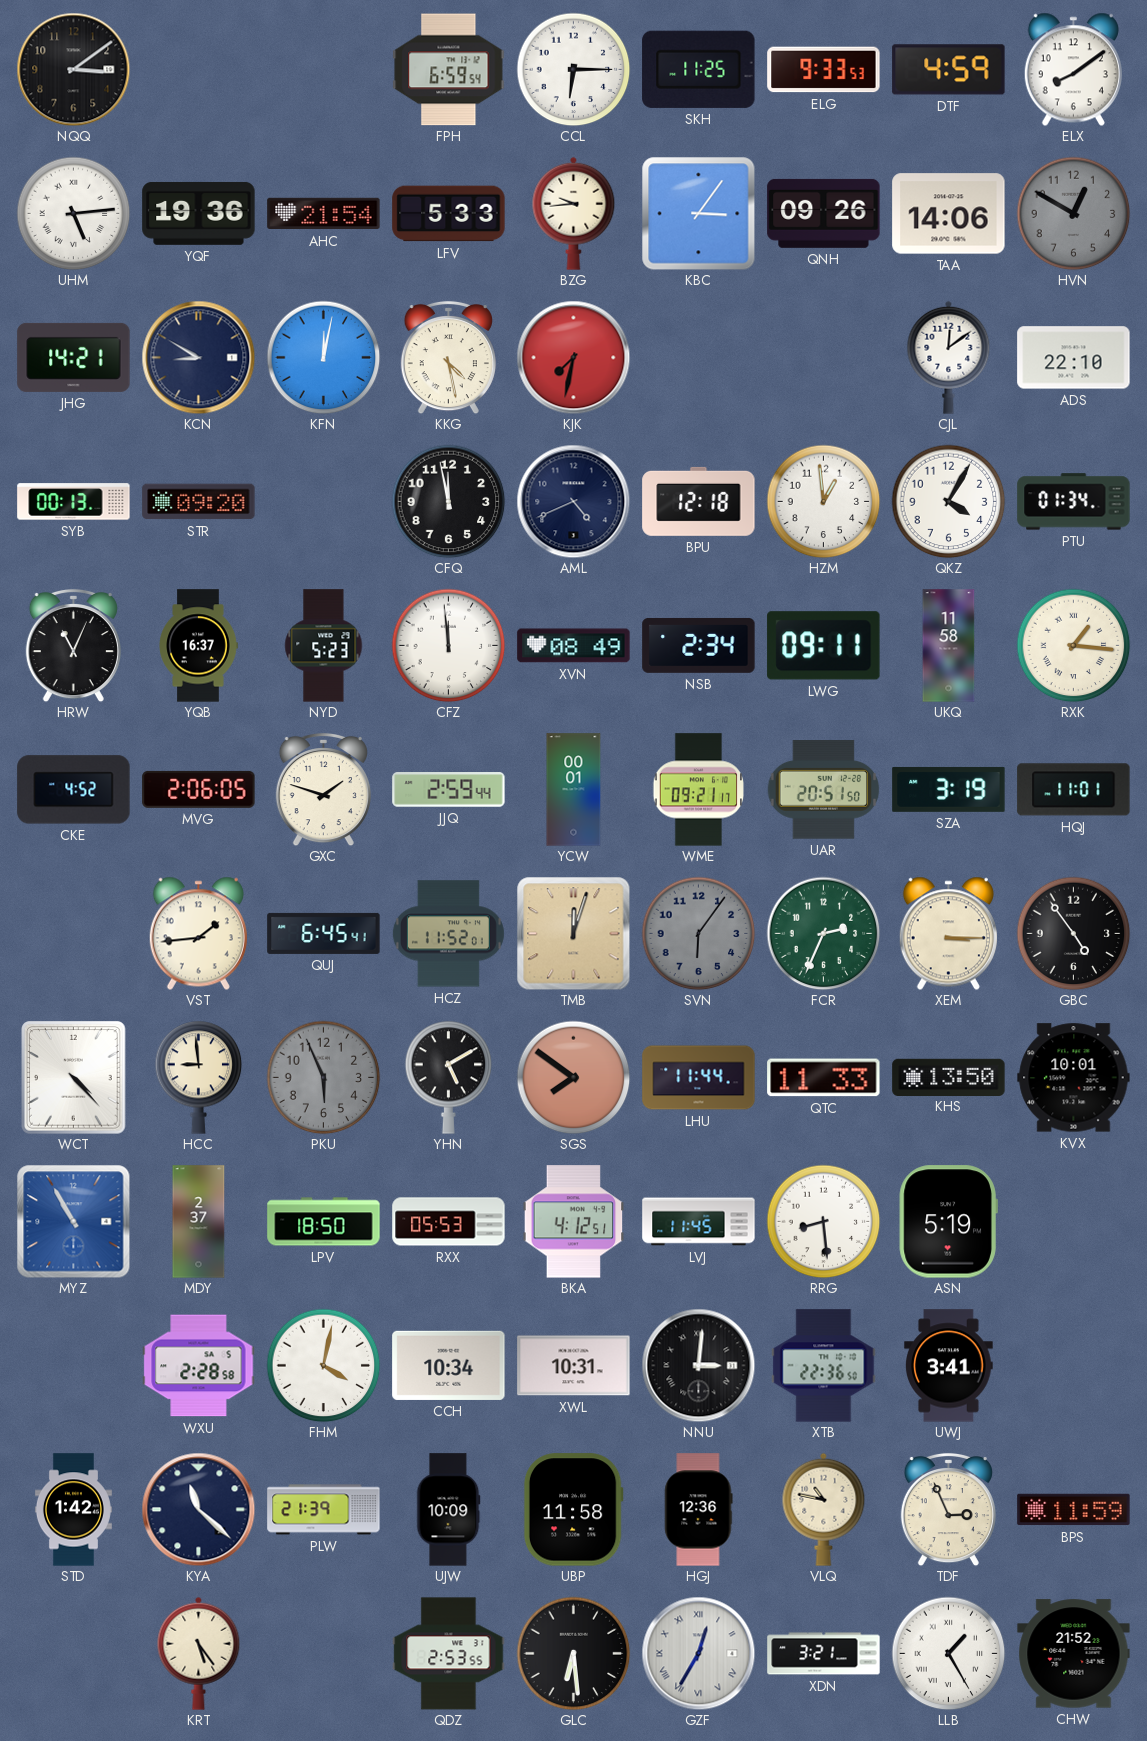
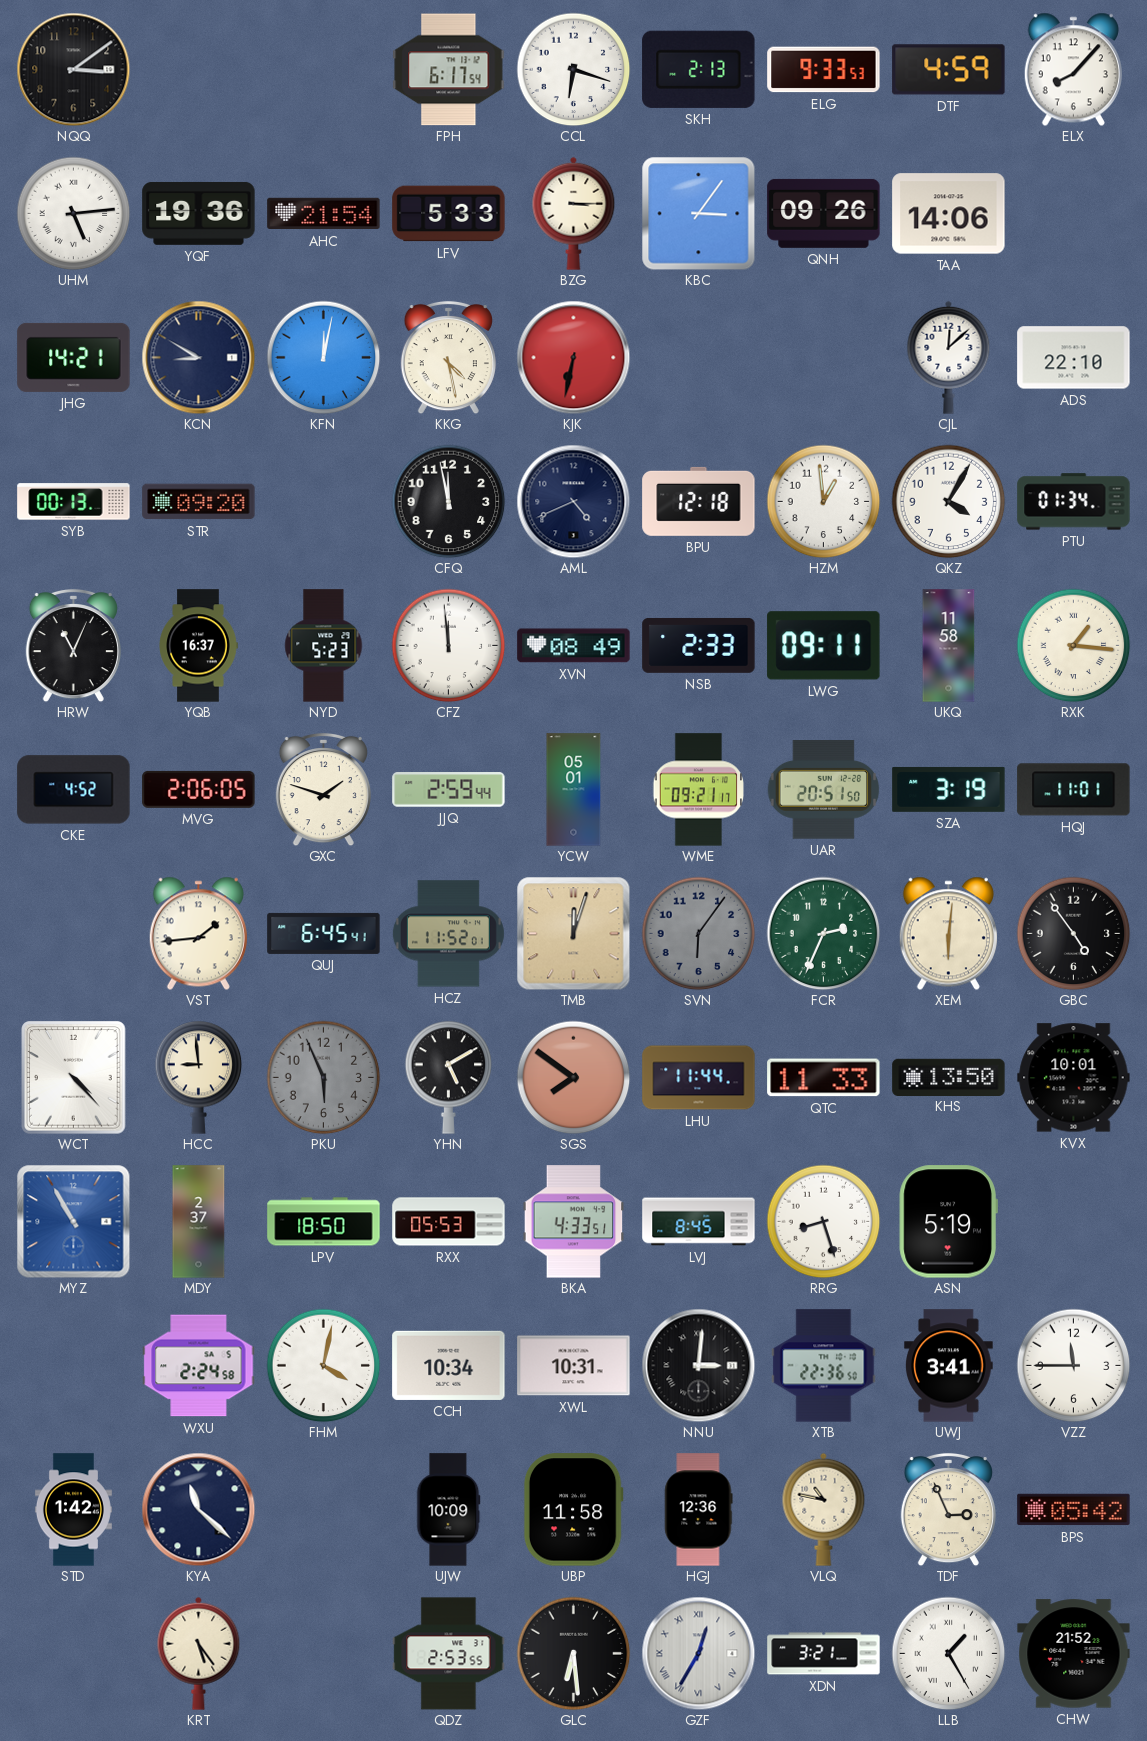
FPH: 6:59 -> 6:17
CCL: 6:15 -> 6:18
SKH: 11:25 -> 2:13
ELX: 8:09 -> 8:07
BZG: 9:44 -> 3:15
HVN: 12:50 -> none
KJK: 7:32 -> 6:32
CJL: 12:09 -> 12:08
NSB: 2:34 -> 2:33
YCW: 00:01 -> 05:01
XEM: 3:15 -> 6:01
BKA: 4:12 -> 4:33
LVJ: 11:45 -> 8:45
RRG: 8:29 -> 8:27
WXU: 2:28 -> 2:24
VZZ: none -> 11:45
PLW: 21:39 -> none
BPS: 11:59 -> 05:42
